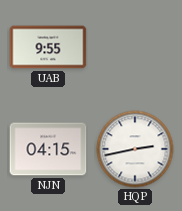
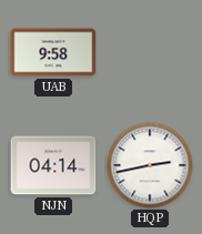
UAB: 9:55 -> 9:58
NJN: 04:15 -> 04:14
